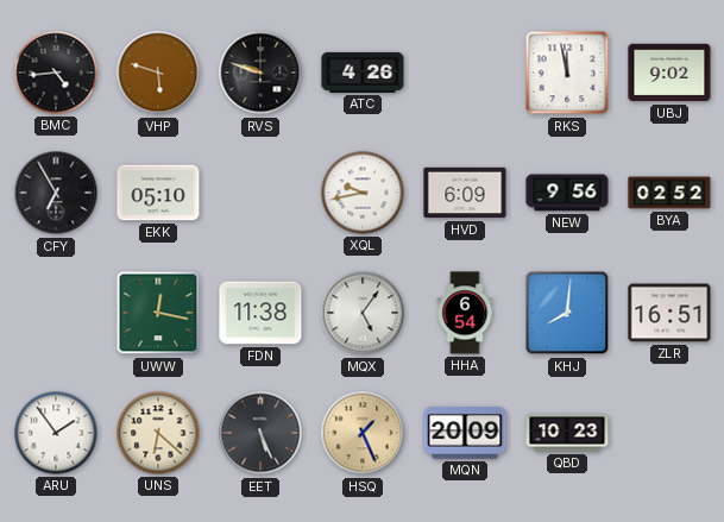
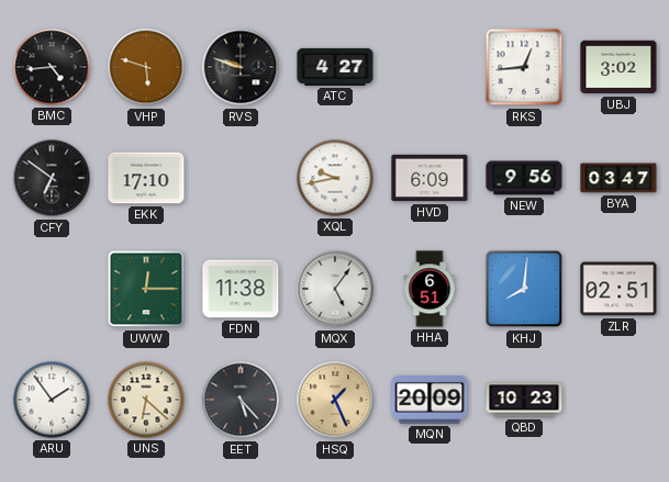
ATC: 4:26 -> 4:27
RKS: 11:58 -> 12:44
UBJ: 9:02 -> 3:02
CFY: 6:55 -> 6:51
EKK: 05:10 -> 17:10
BYA: 02:52 -> 03:47
UWW: 12:17 -> 12:15
HHA: 6:54 -> 6:51
ZLR: 16:51 -> 02:51
EET: 5:26 -> 5:23
